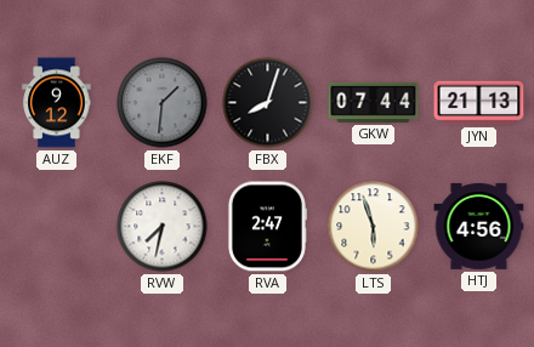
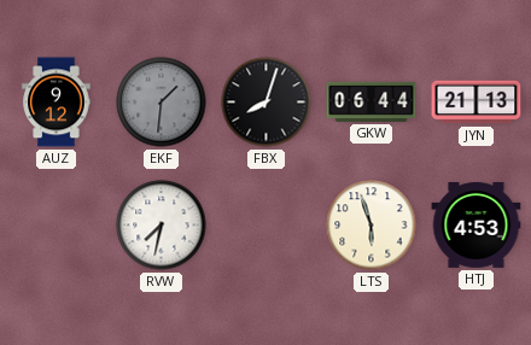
GKW: 07:44 -> 06:44
RVA: 2:47 -> none
HTJ: 4:56 -> 4:53
